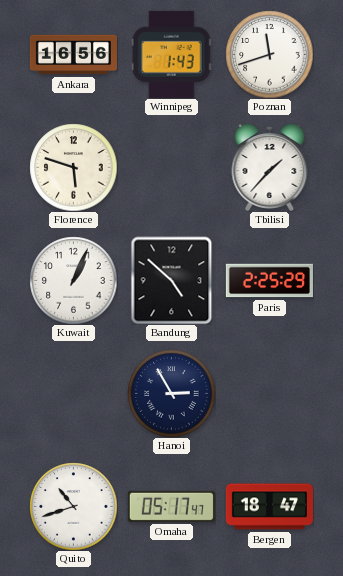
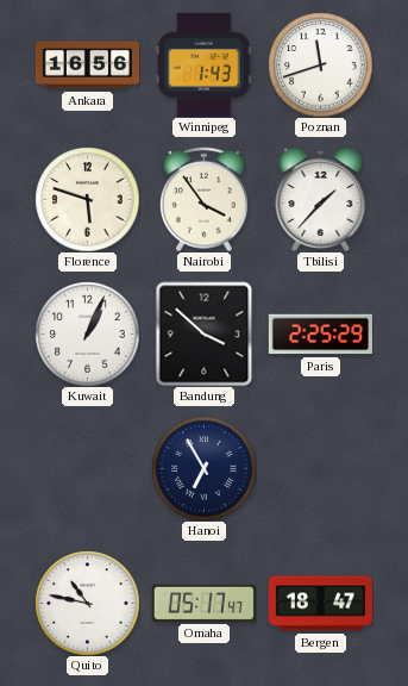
Nairobi: none -> 3:54
Bandung: 4:52 -> 3:52
Hanoi: 2:55 -> 6:55
Quito: 10:42 -> 10:47
